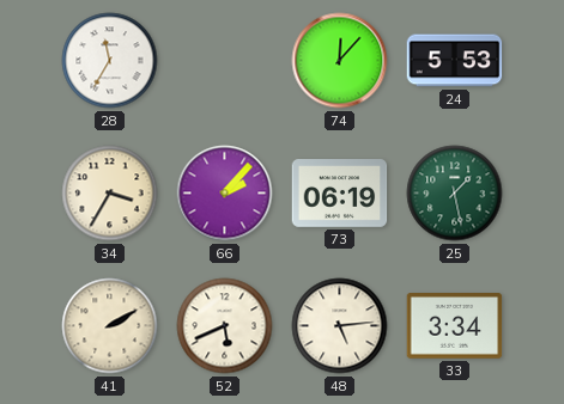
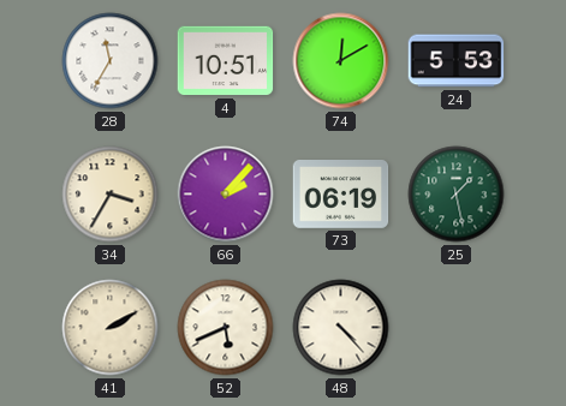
4: none -> 10:51
74: 12:07 -> 12:10
48: 5:14 -> 4:23
33: 3:34 -> none
